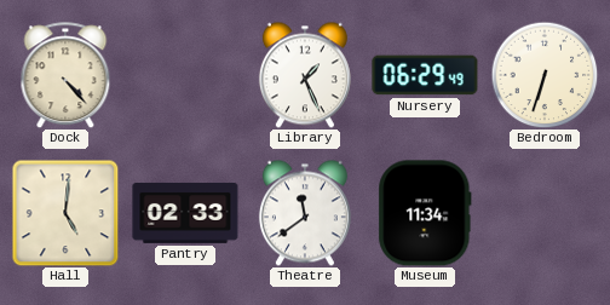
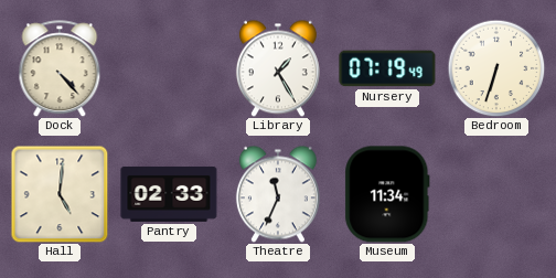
Library: 1:26 -> 1:25
Nursery: 06:29 -> 07:19
Theatre: 11:39 -> 11:34
